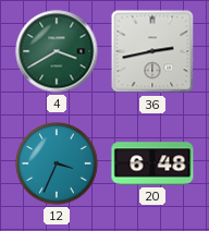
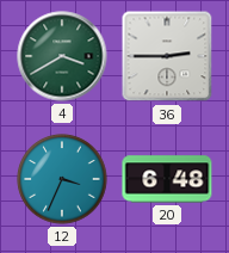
36: 2:43 -> 2:45
